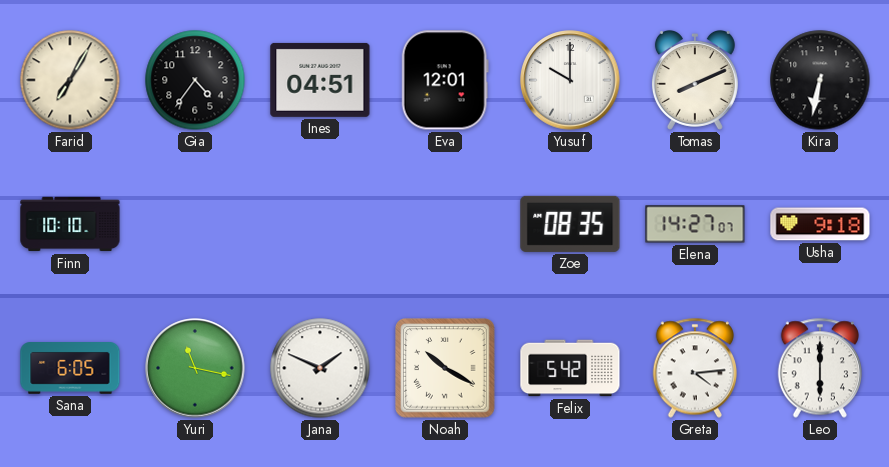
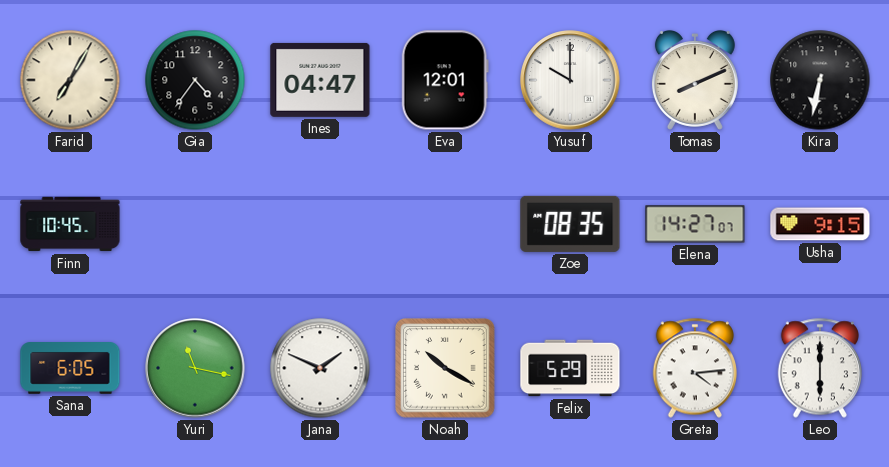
Ines: 04:51 -> 04:47
Finn: 10:10 -> 10:45
Usha: 9:18 -> 9:15
Felix: 5:42 -> 5:29
